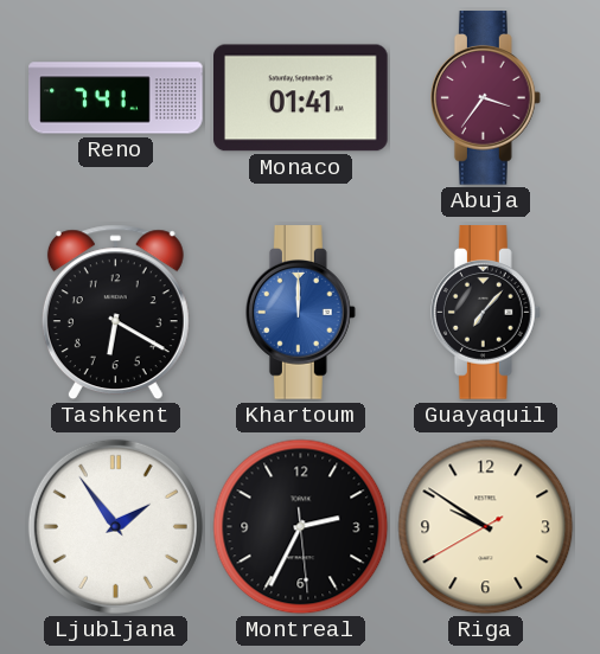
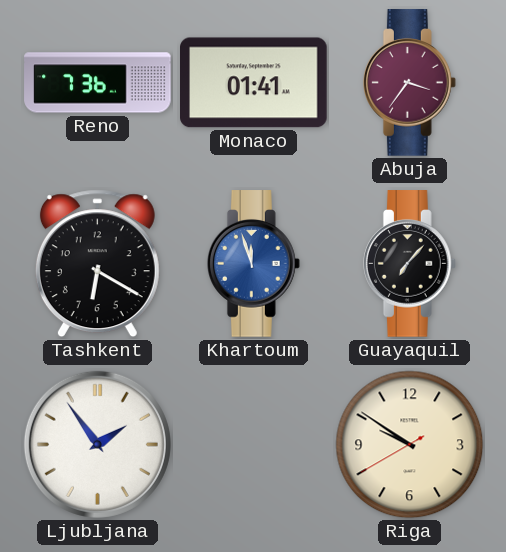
Reno: 7:41 -> 7:36
Khartoum: 12:00 -> 11:57
Montreal: 2:34 -> none
